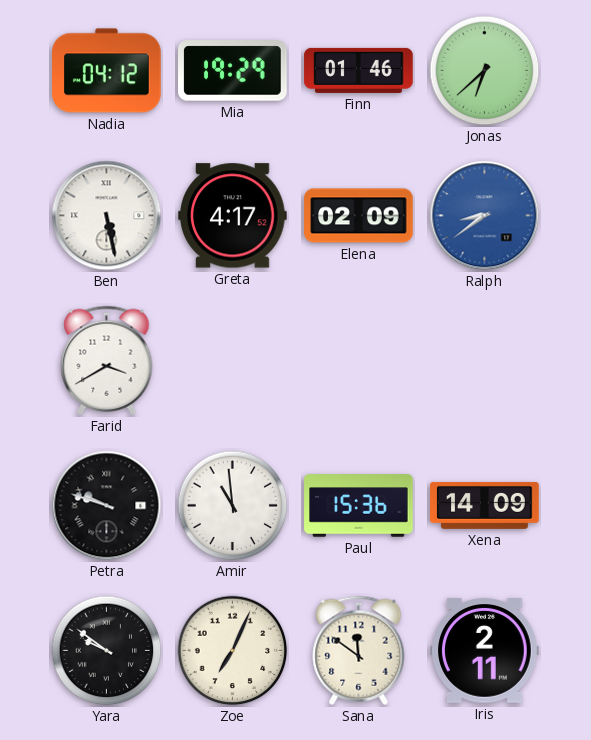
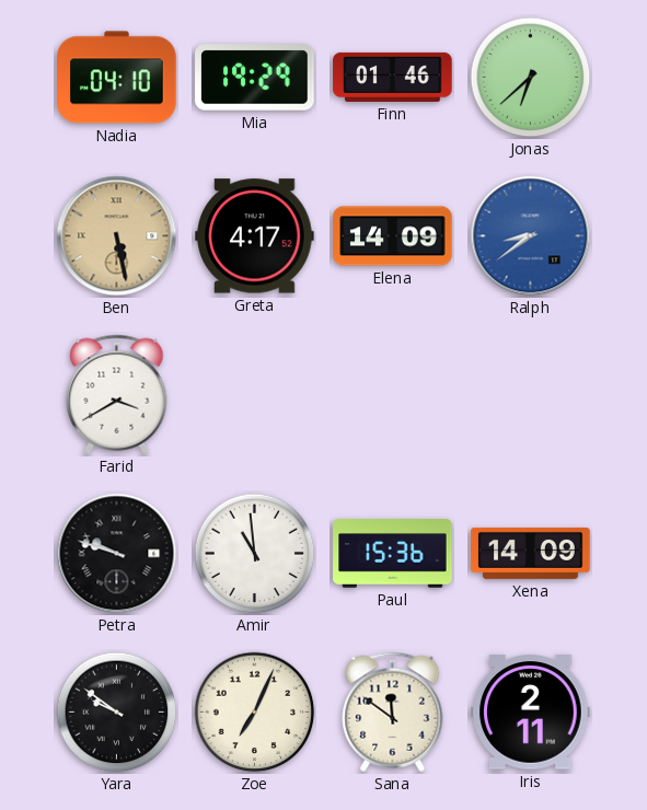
Nadia: 04:12 -> 04:10
Ben dial: white -> champagne
Elena: 02:09 -> 14:09
